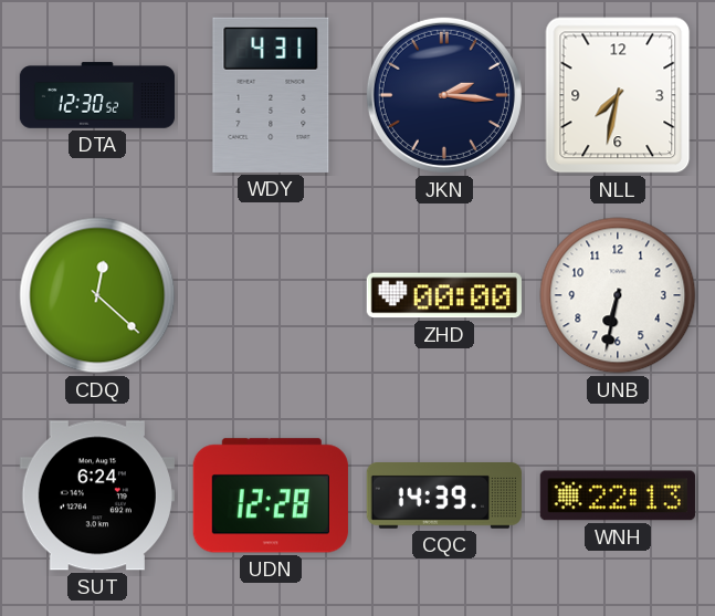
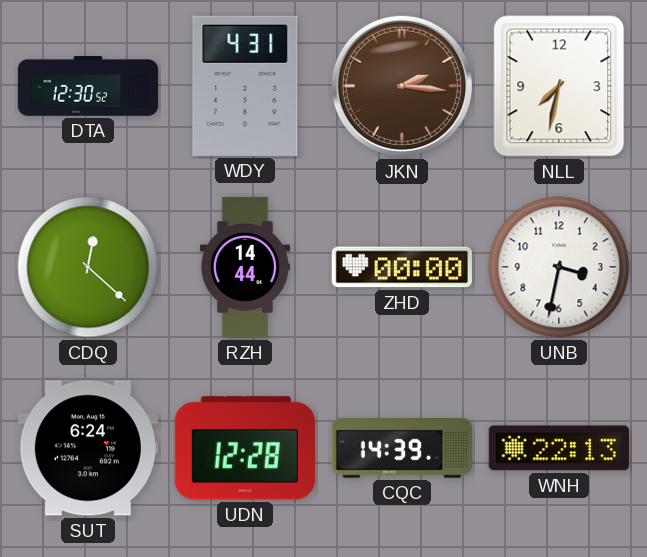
JKN dial: navy -> brown
RZH: none -> 14:44
UNB: 6:32 -> 3:32
